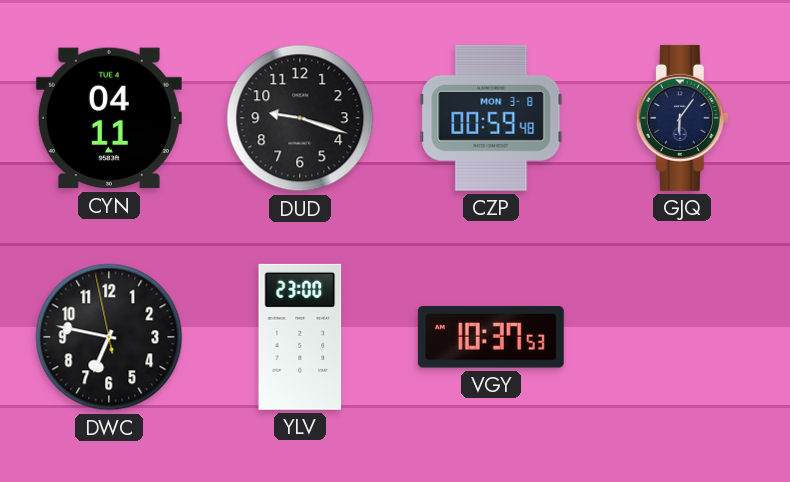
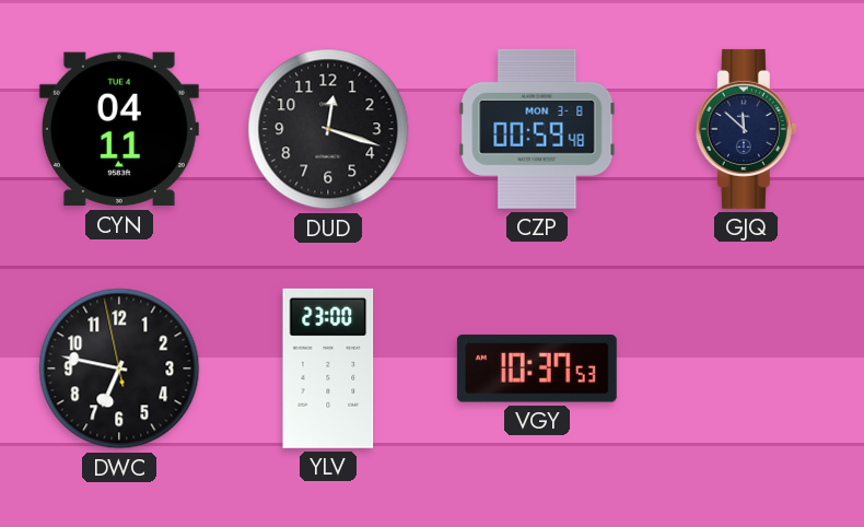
DUD: 9:18 -> 12:18
GJQ: 6:06 -> 11:52
